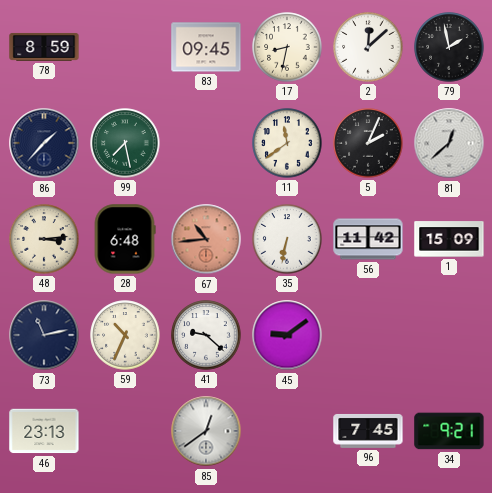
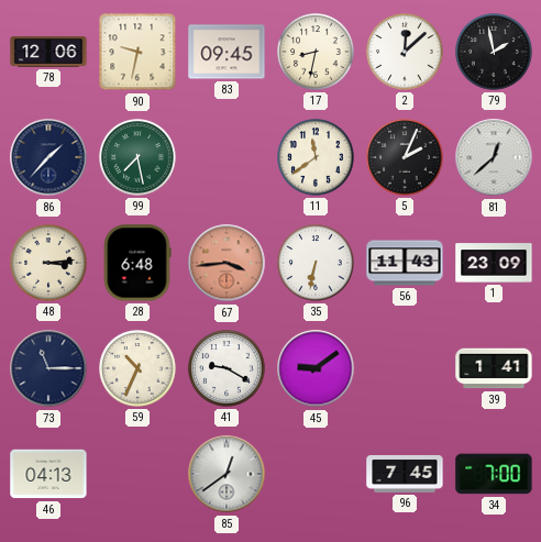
78: 8:59 -> 12:06
90: none -> 9:32
67: 10:44 -> 3:44
56: 11:42 -> 11:43
1: 15:09 -> 23:09
73: 11:13 -> 11:15
41: 9:22 -> 9:20
39: none -> 1:41
46: 23:13 -> 04:13
34: 9:21 -> 7:00
